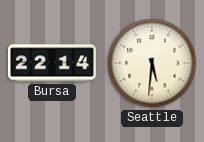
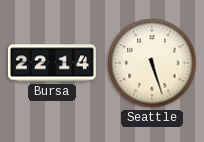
Seattle: 5:31 -> 5:27
